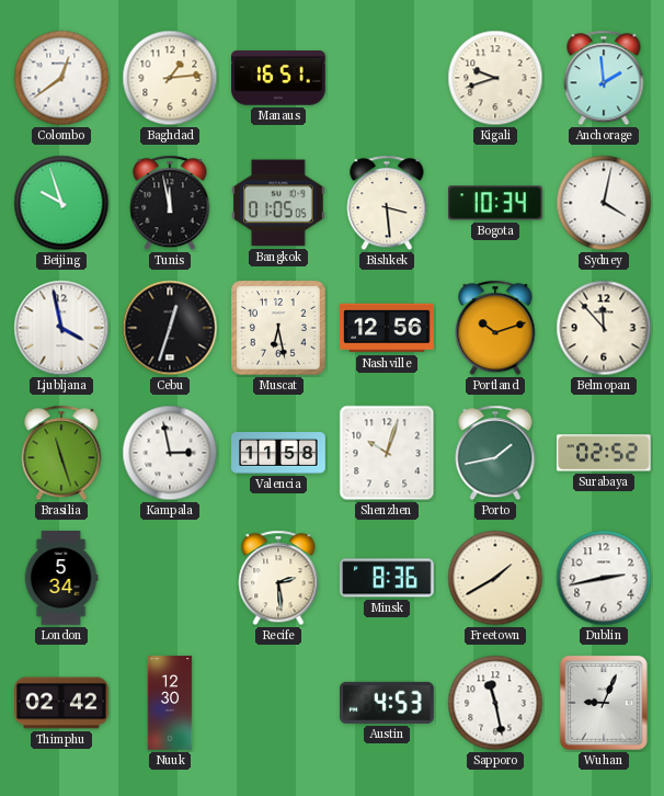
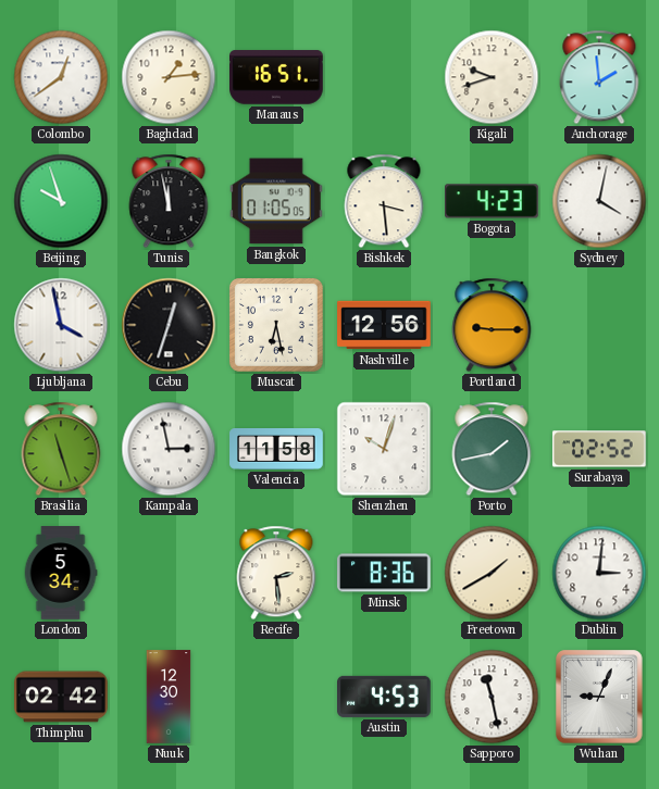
Bogota: 10:34 -> 4:23
Portland: 10:12 -> 9:15
Belmopan: 11:53 -> none
Dublin: 2:43 -> 3:01
